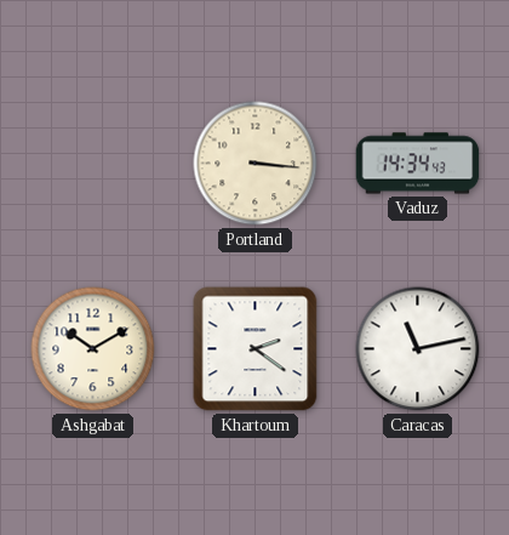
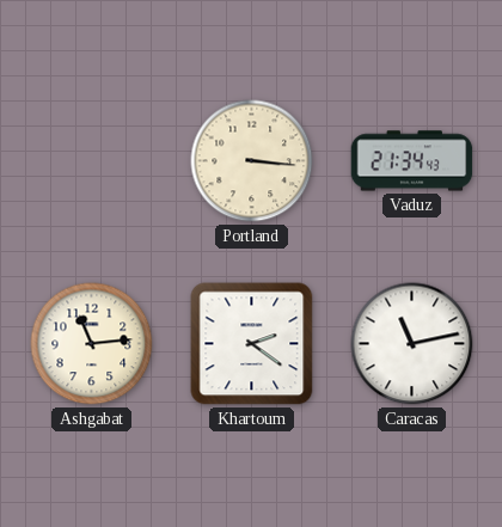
Vaduz: 14:34 -> 21:34
Ashgabat: 10:10 -> 11:14
